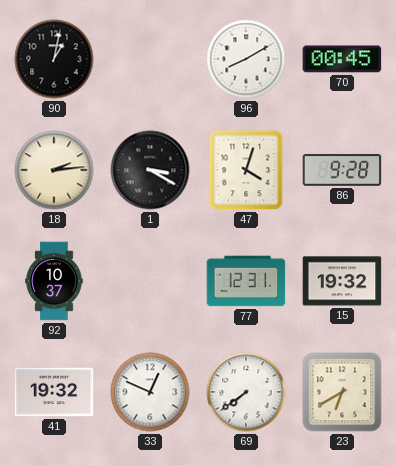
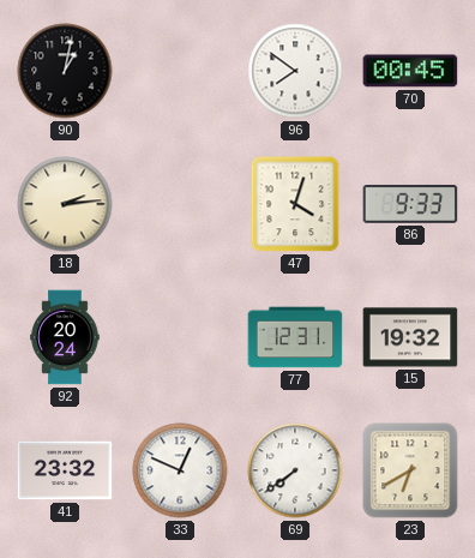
96: 8:10 -> 7:51
1: 3:20 -> none
86: 9:28 -> 9:33
92: 10:37 -> 20:24
41: 19:32 -> 23:32
